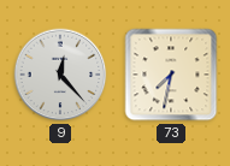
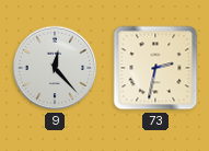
73: 7:32 -> 2:32
